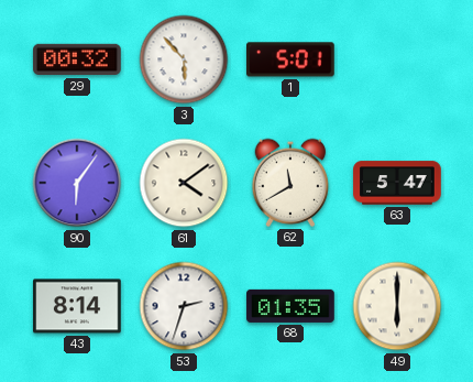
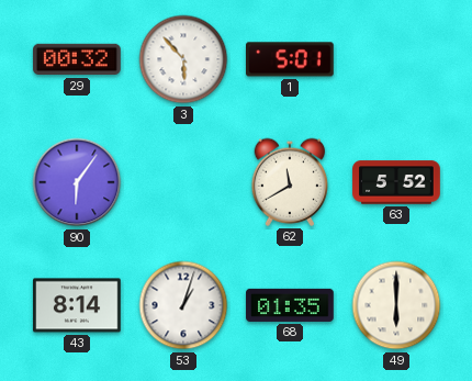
61: 4:09 -> none
63: 5:47 -> 5:52
53: 2:33 -> 1:03
